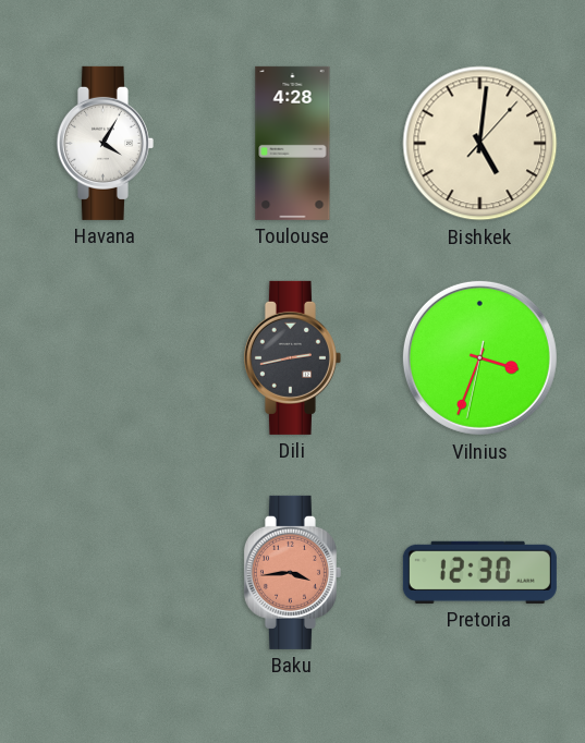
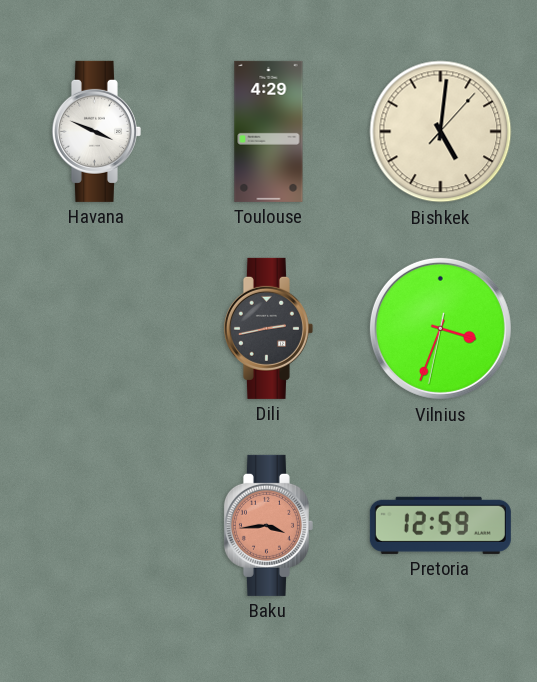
Havana: 4:05 -> 3:49
Toulouse: 4:28 -> 4:29
Pretoria: 12:30 -> 12:59
